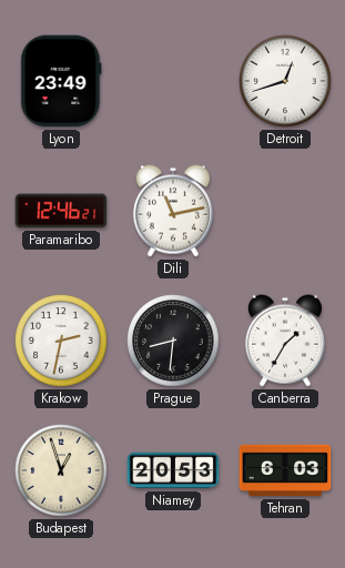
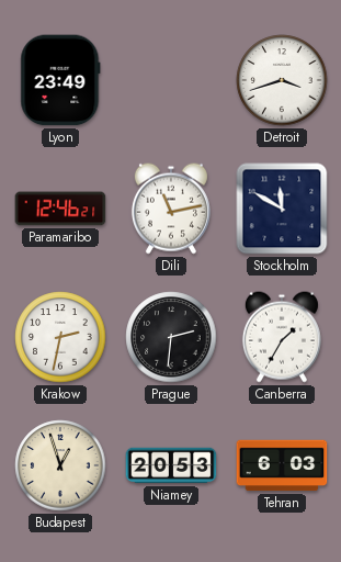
Detroit: 12:42 -> 3:42
Stockholm: none -> 11:50
Prague: 8:31 -> 2:31
